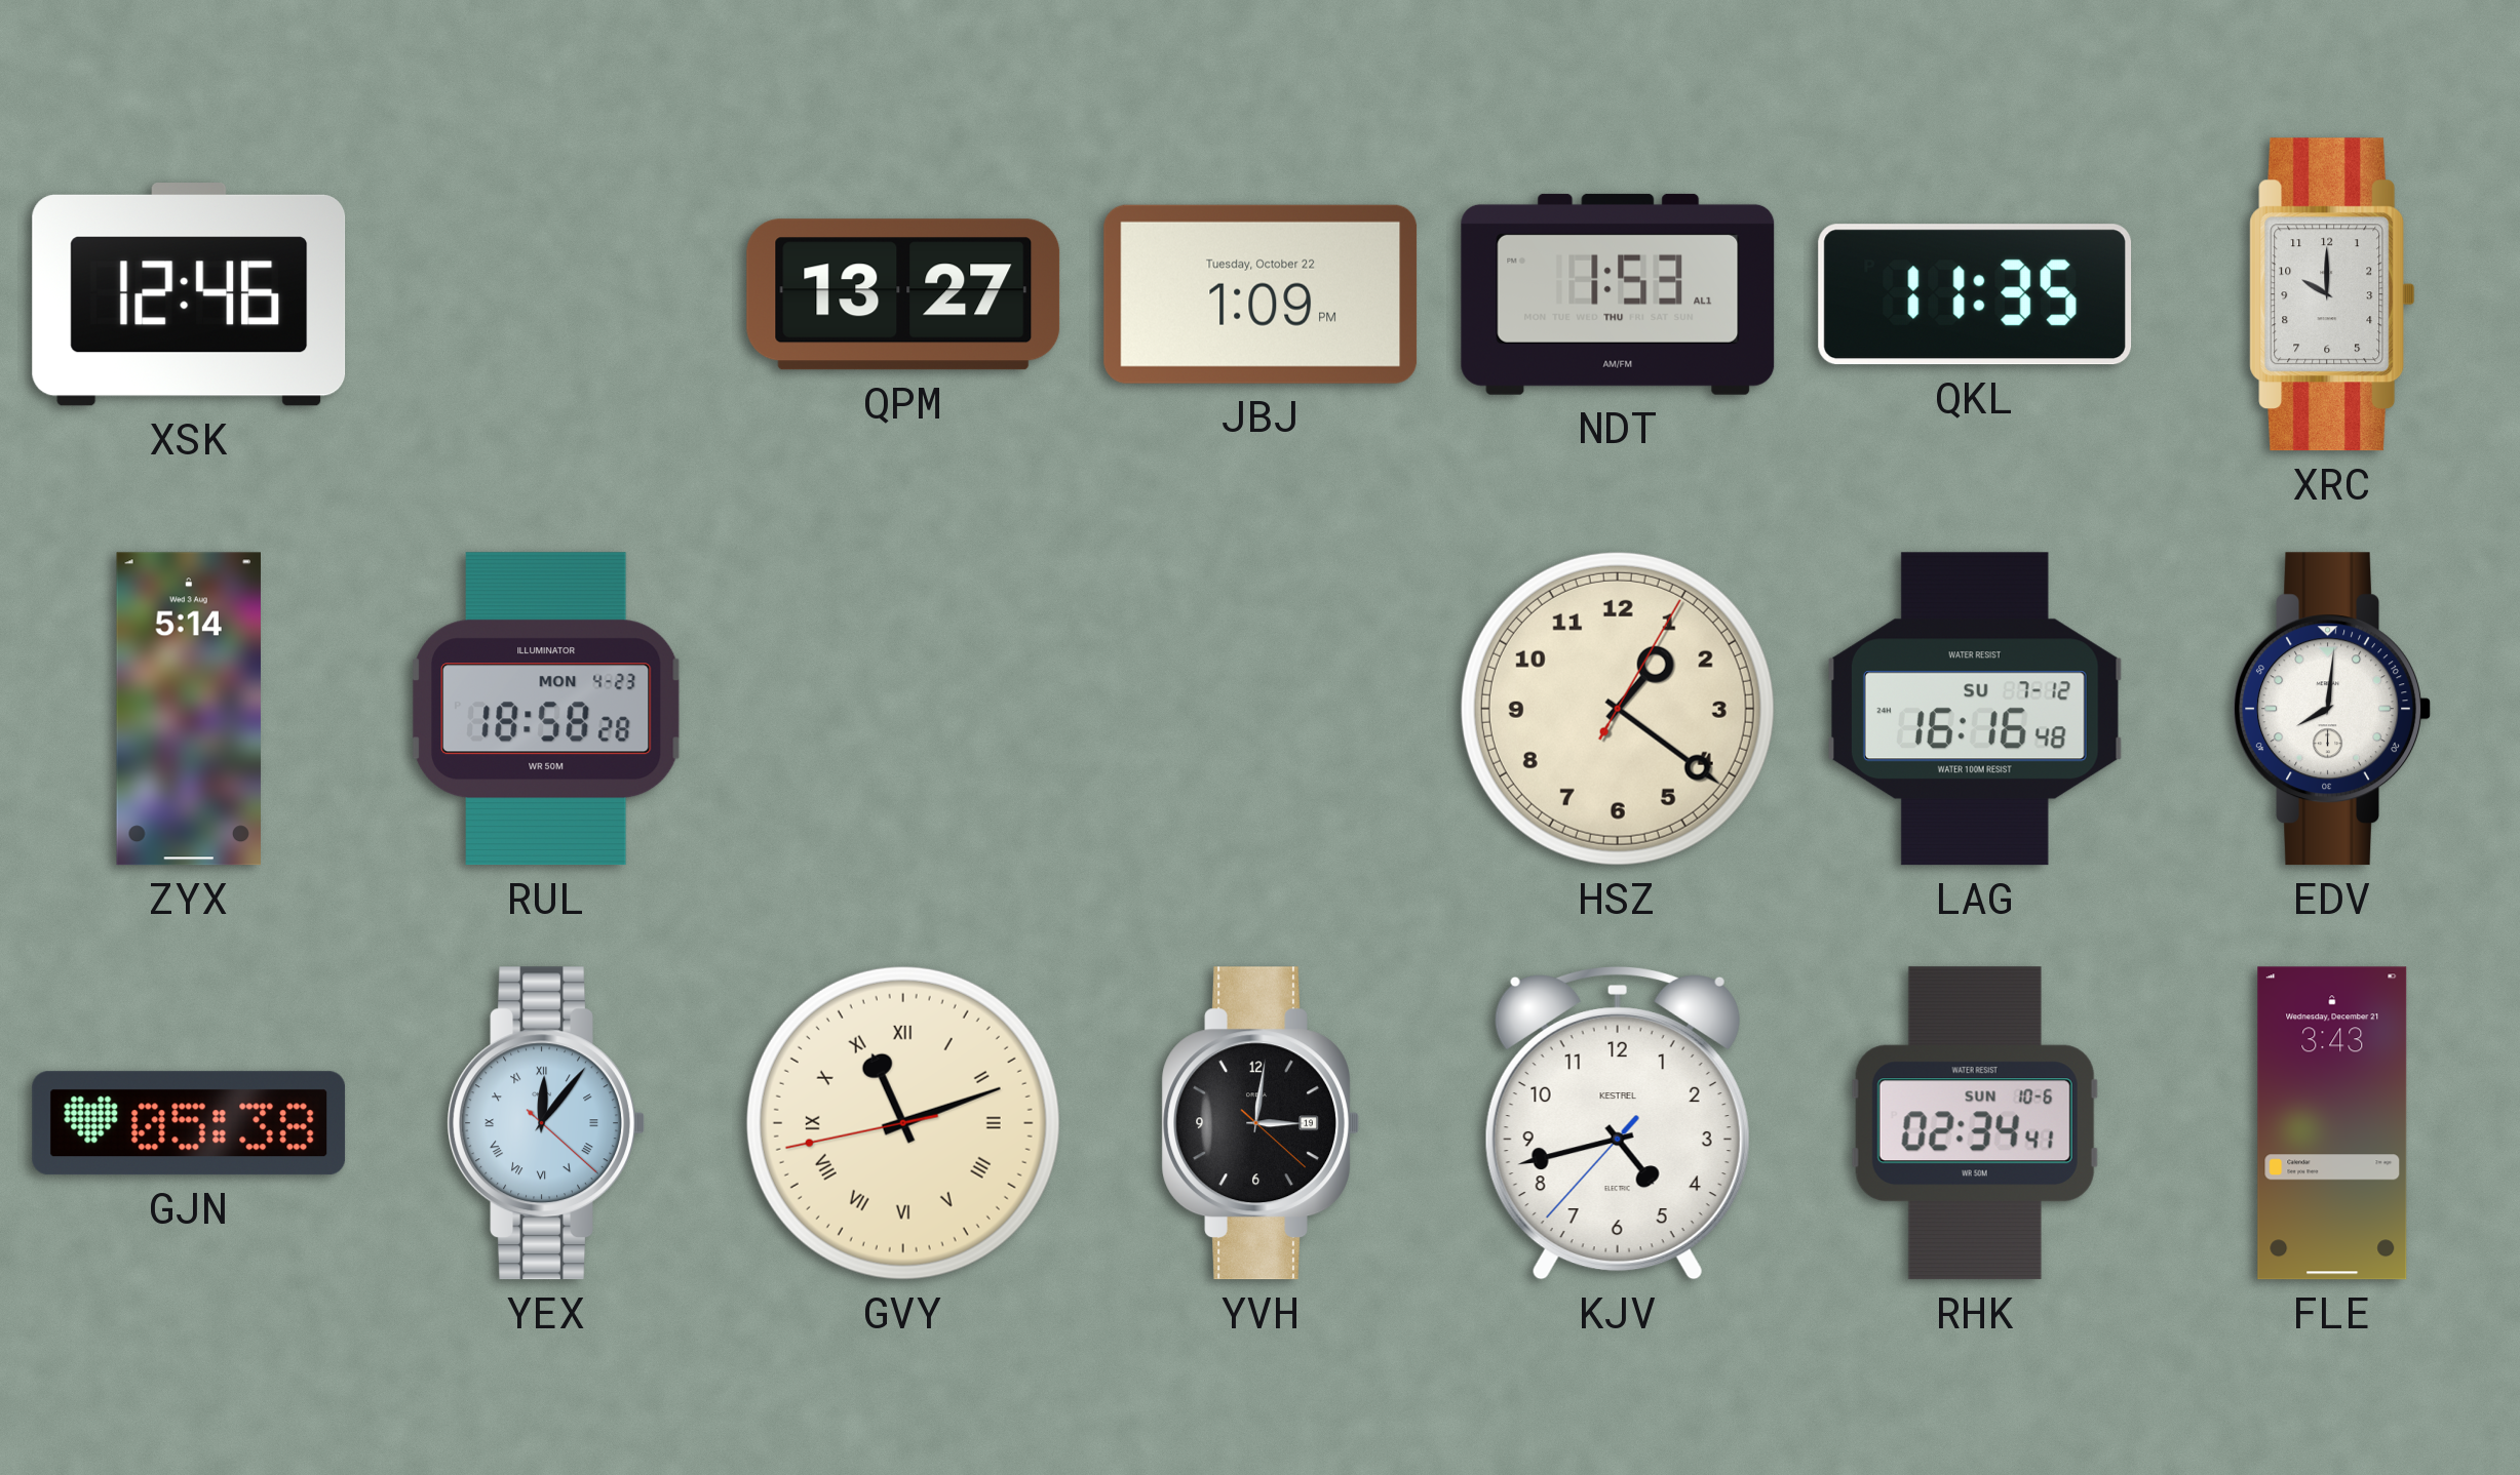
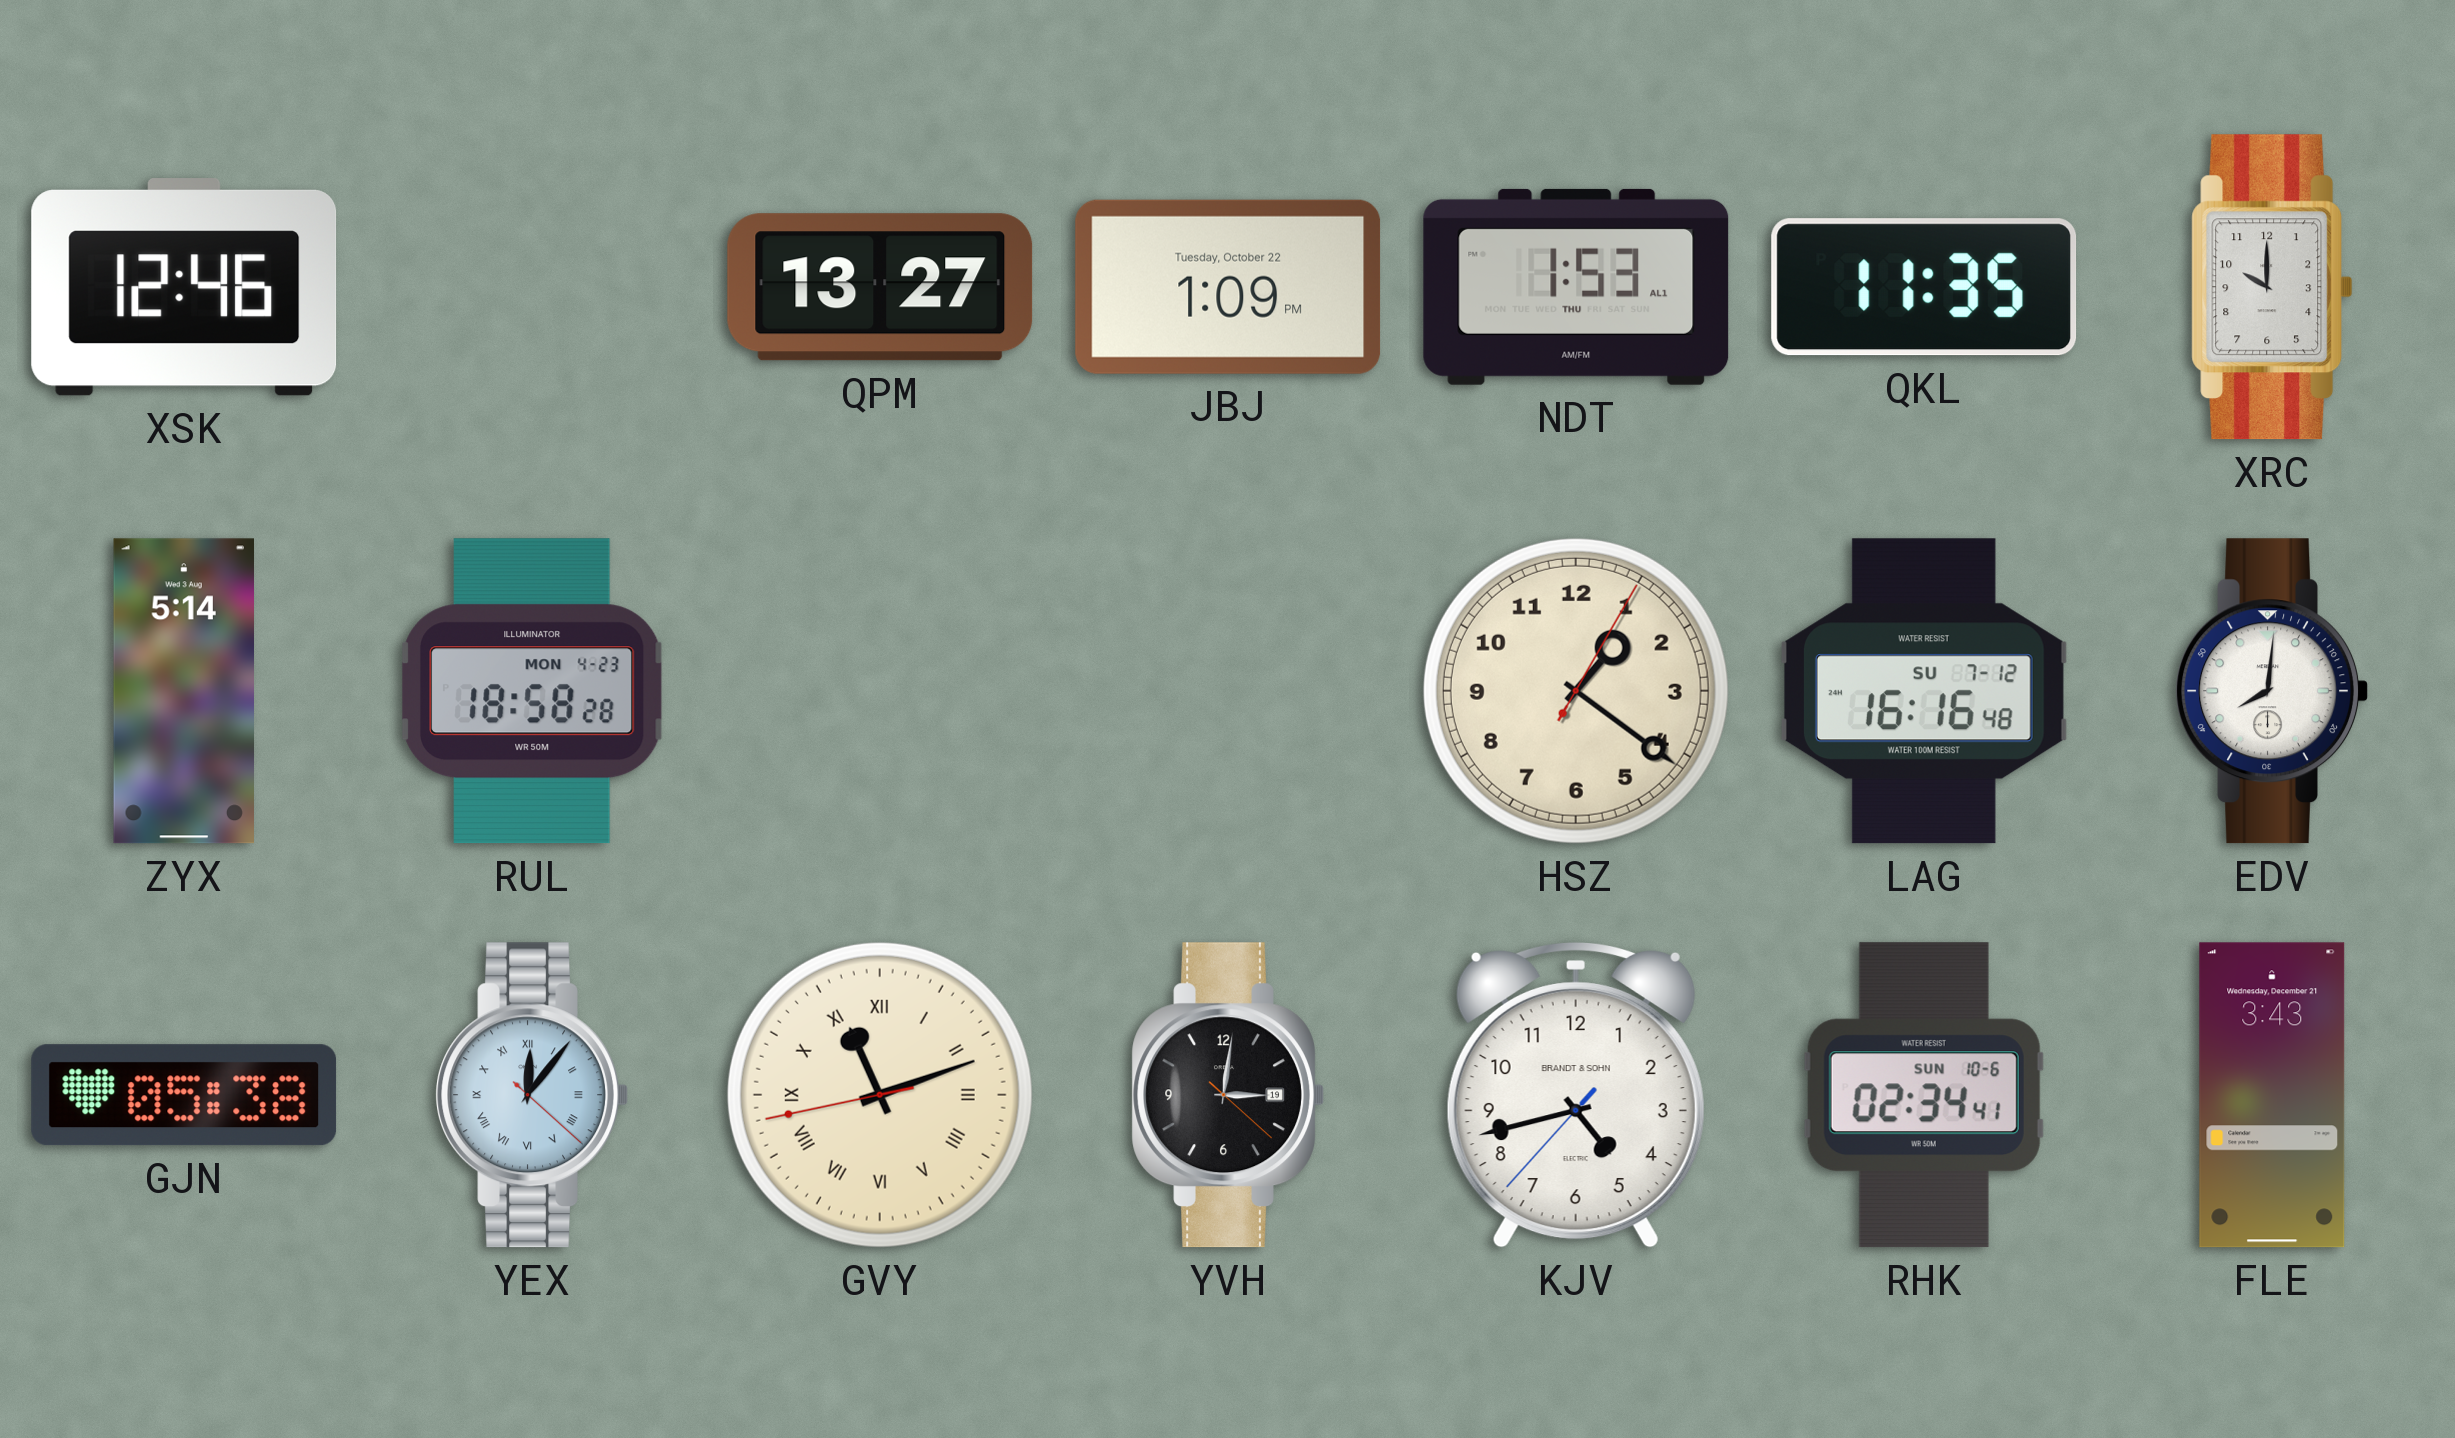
KJV brand: KESTREL -> BRANDT & SOHN
